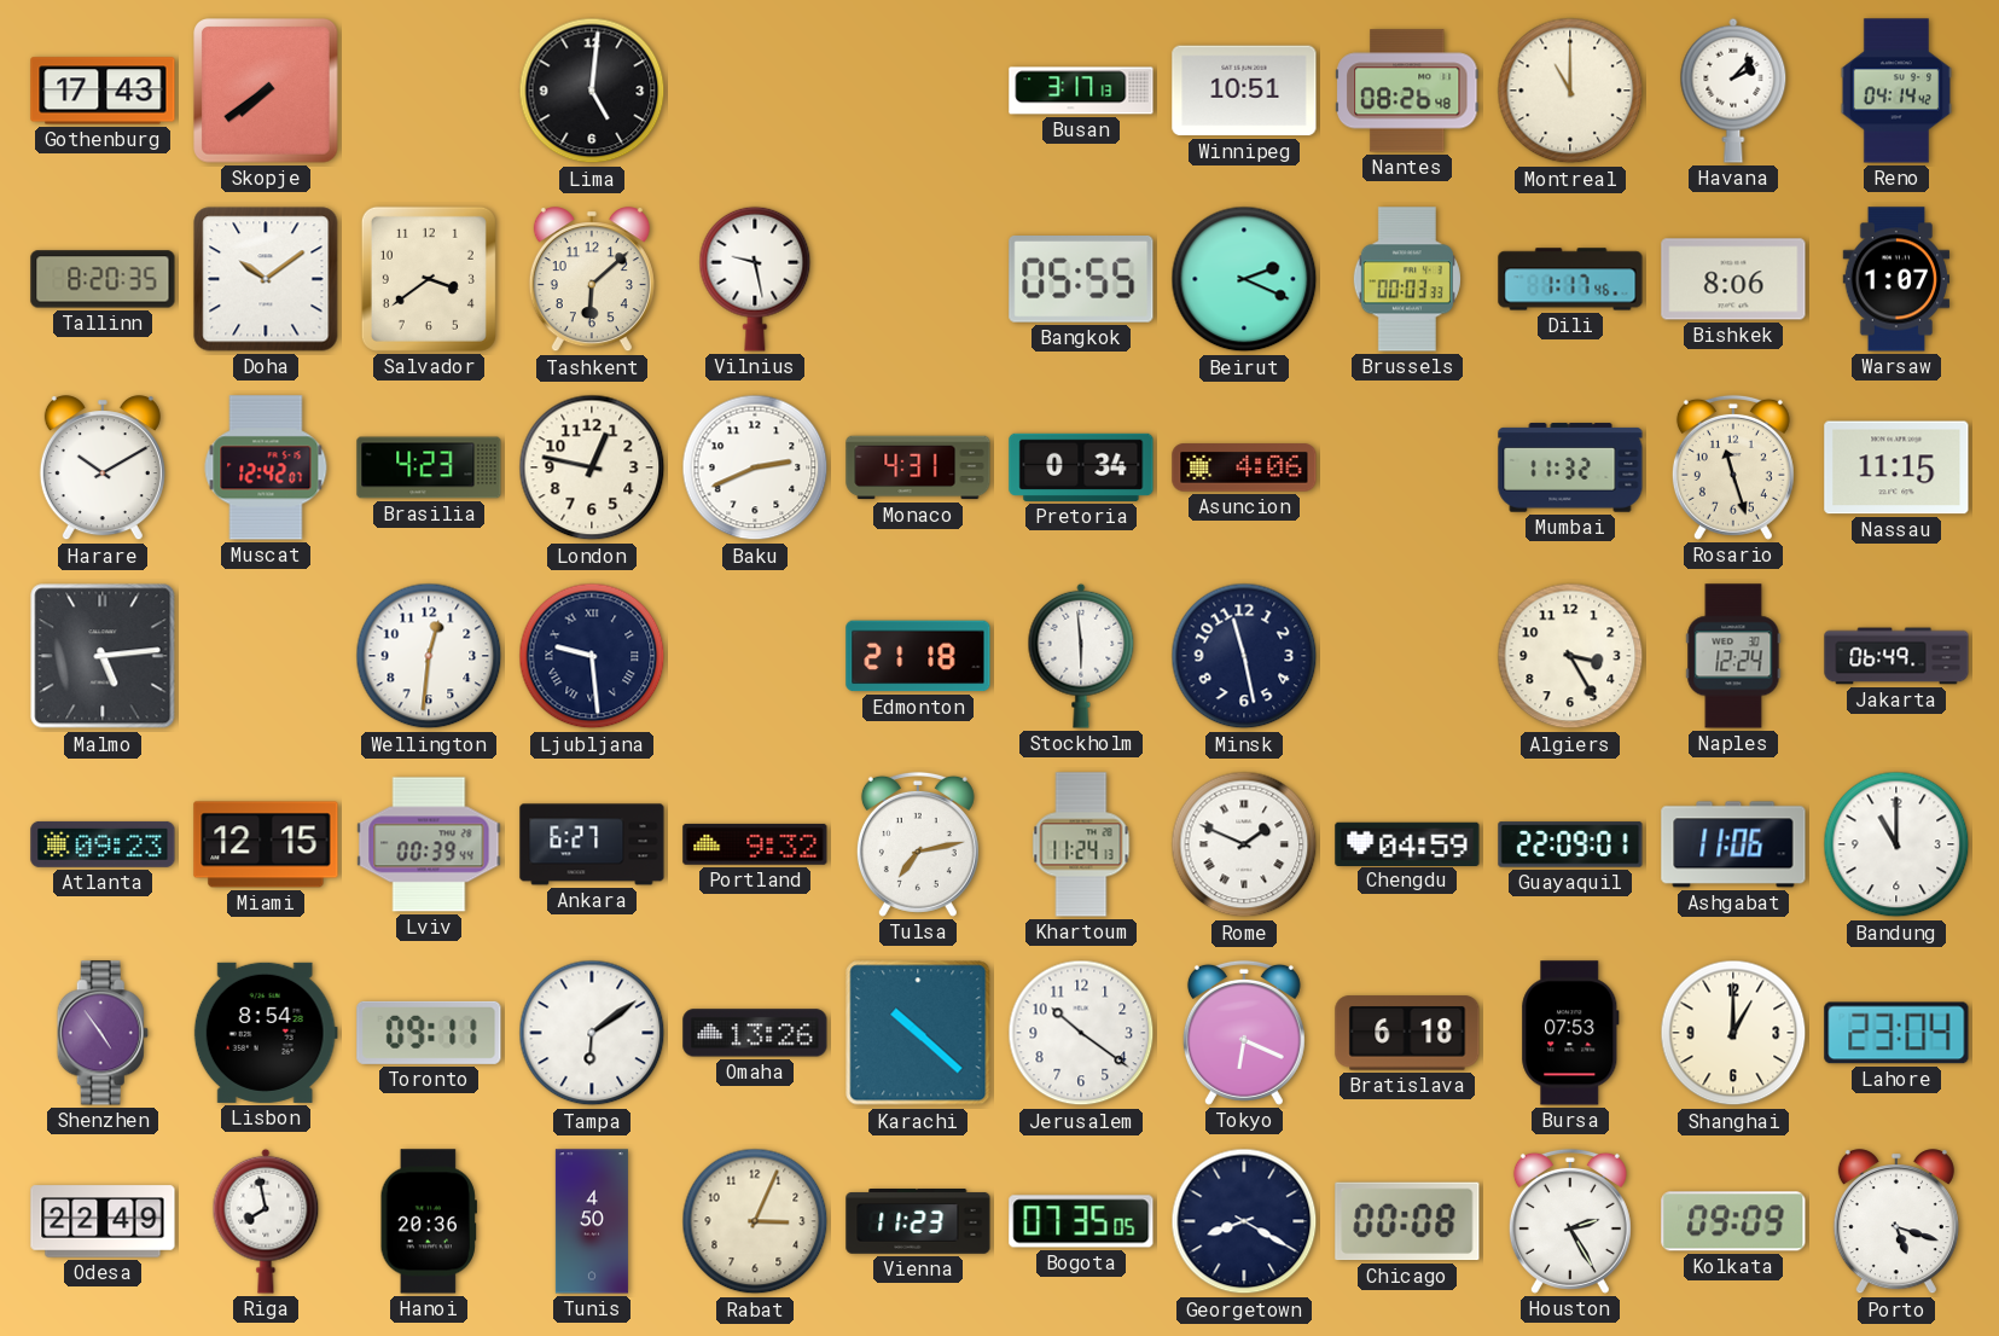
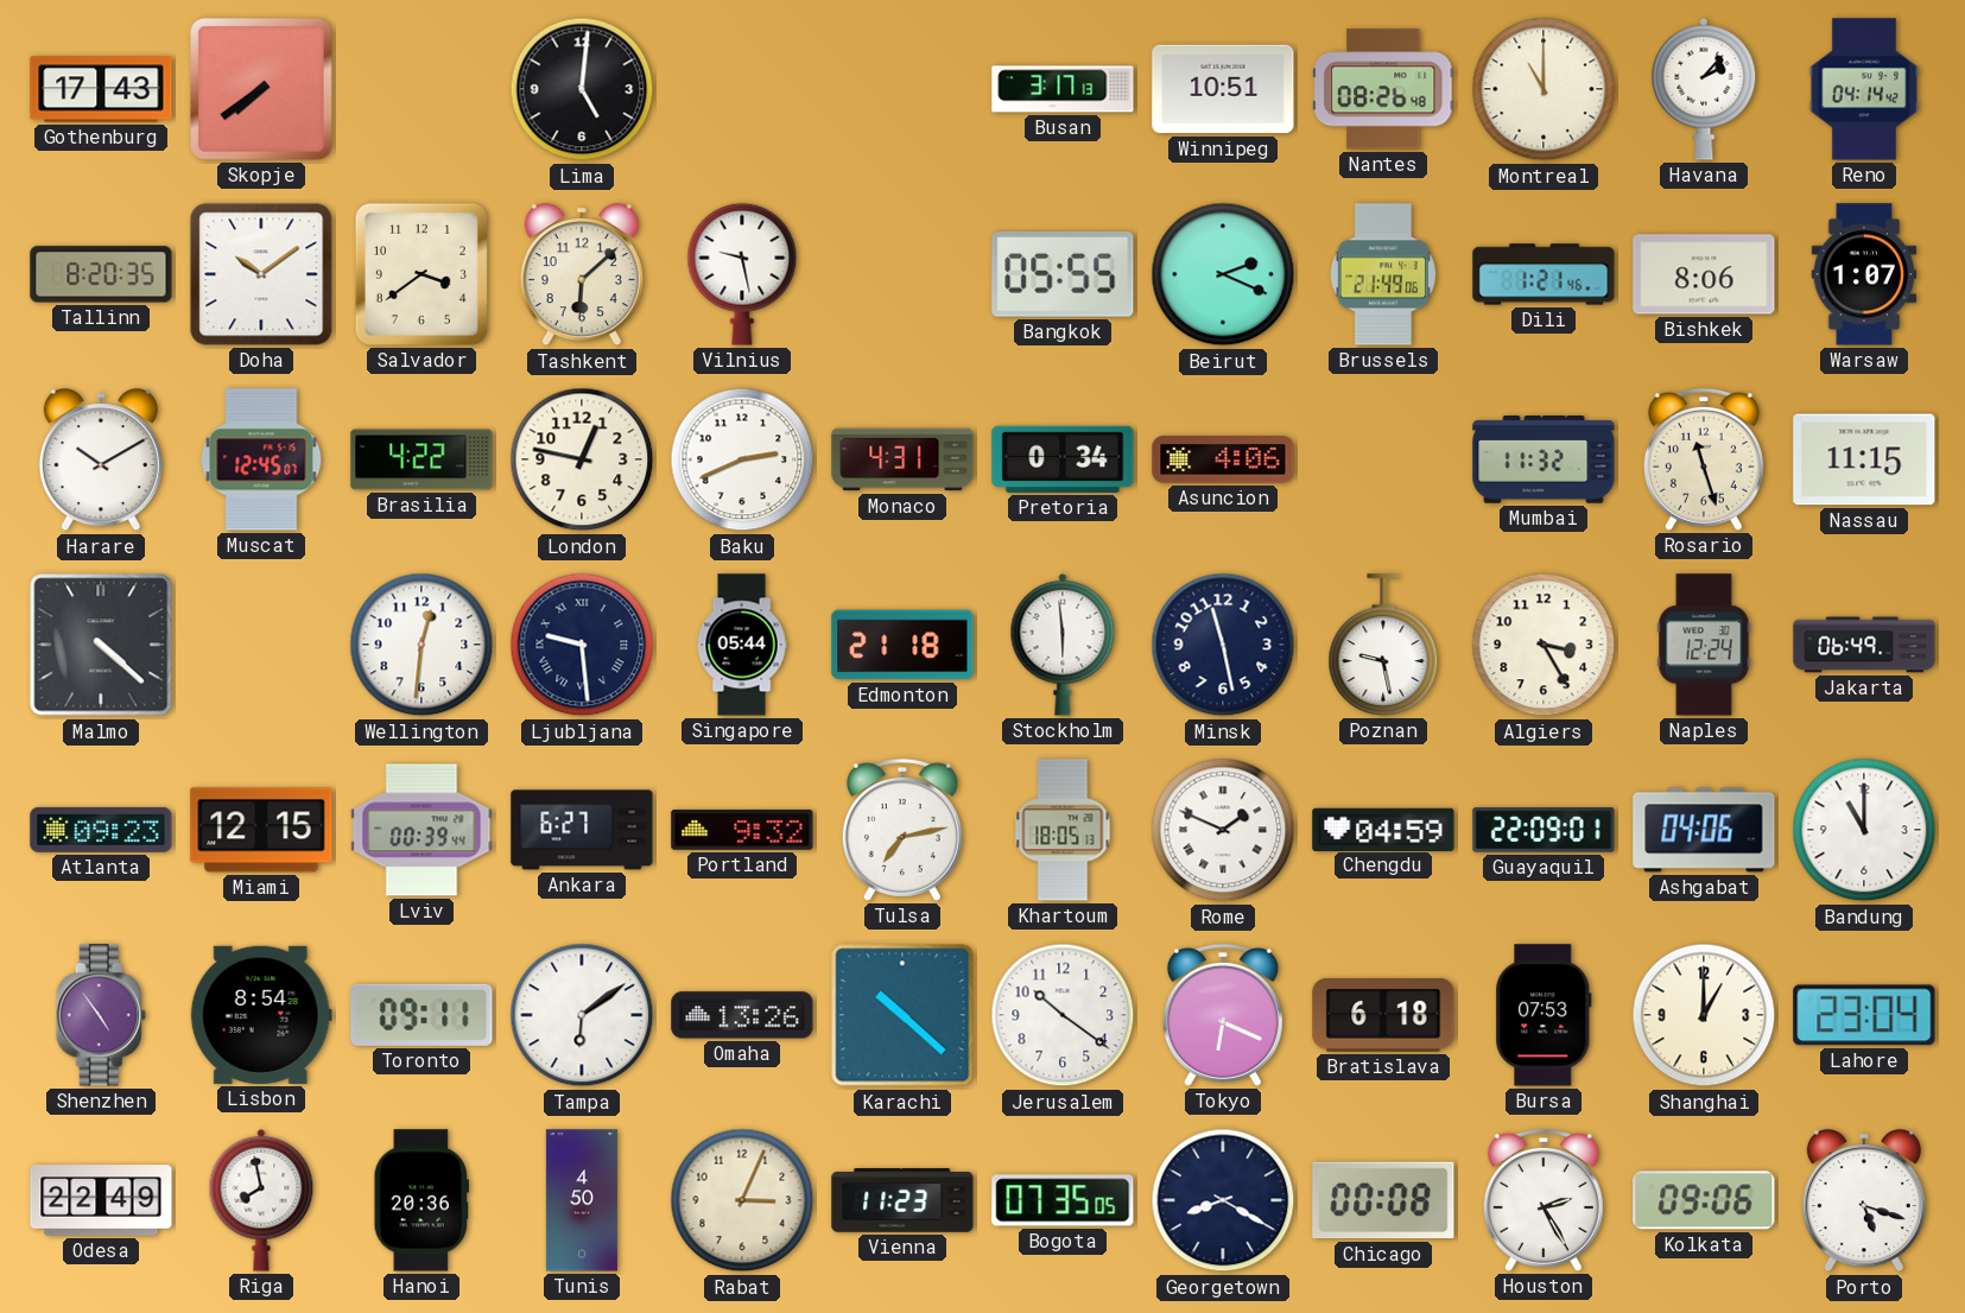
Brussels: 00:03 -> 21:49
Dili: 1:17 -> 1:21
Muscat: 12:42 -> 12:45
Brasilia: 4:23 -> 4:22
Malmo: 5:14 -> 4:22
Singapore: none -> 05:44
Poznan: none -> 9:28
Khartoum: 11:24 -> 18:05
Ashgabat: 11:06 -> 04:06
Kolkata: 09:09 -> 09:06
